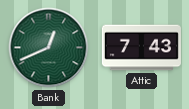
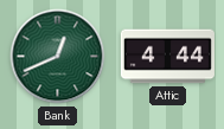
Attic: 7:43 -> 4:44
